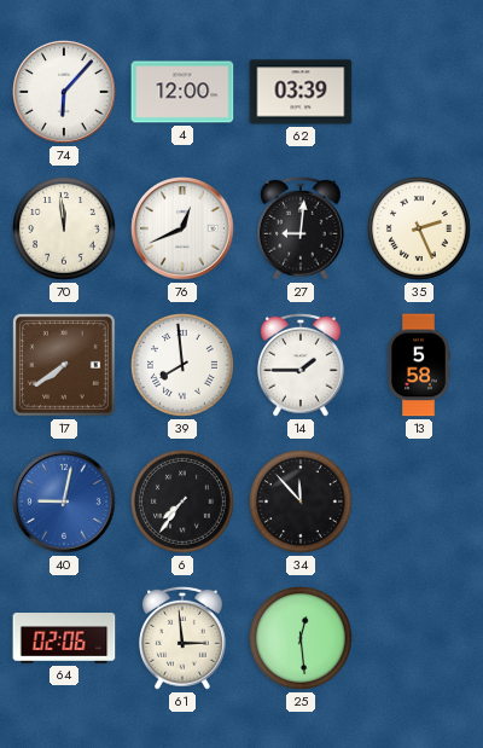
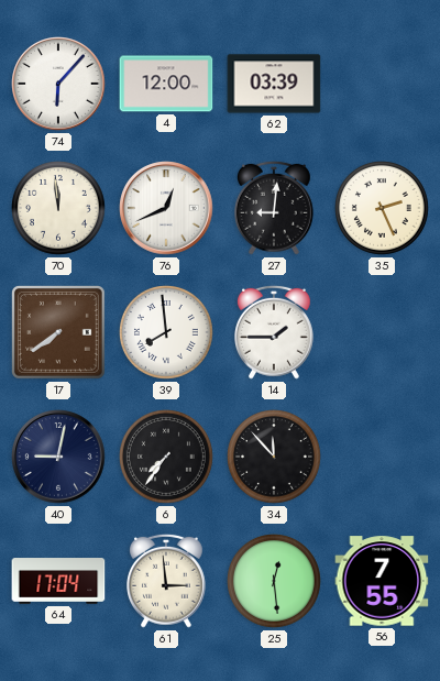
13: 5:58 -> none
40 dial: blue -> navy
64: 02:06 -> 17:04
56: none -> 7:55
